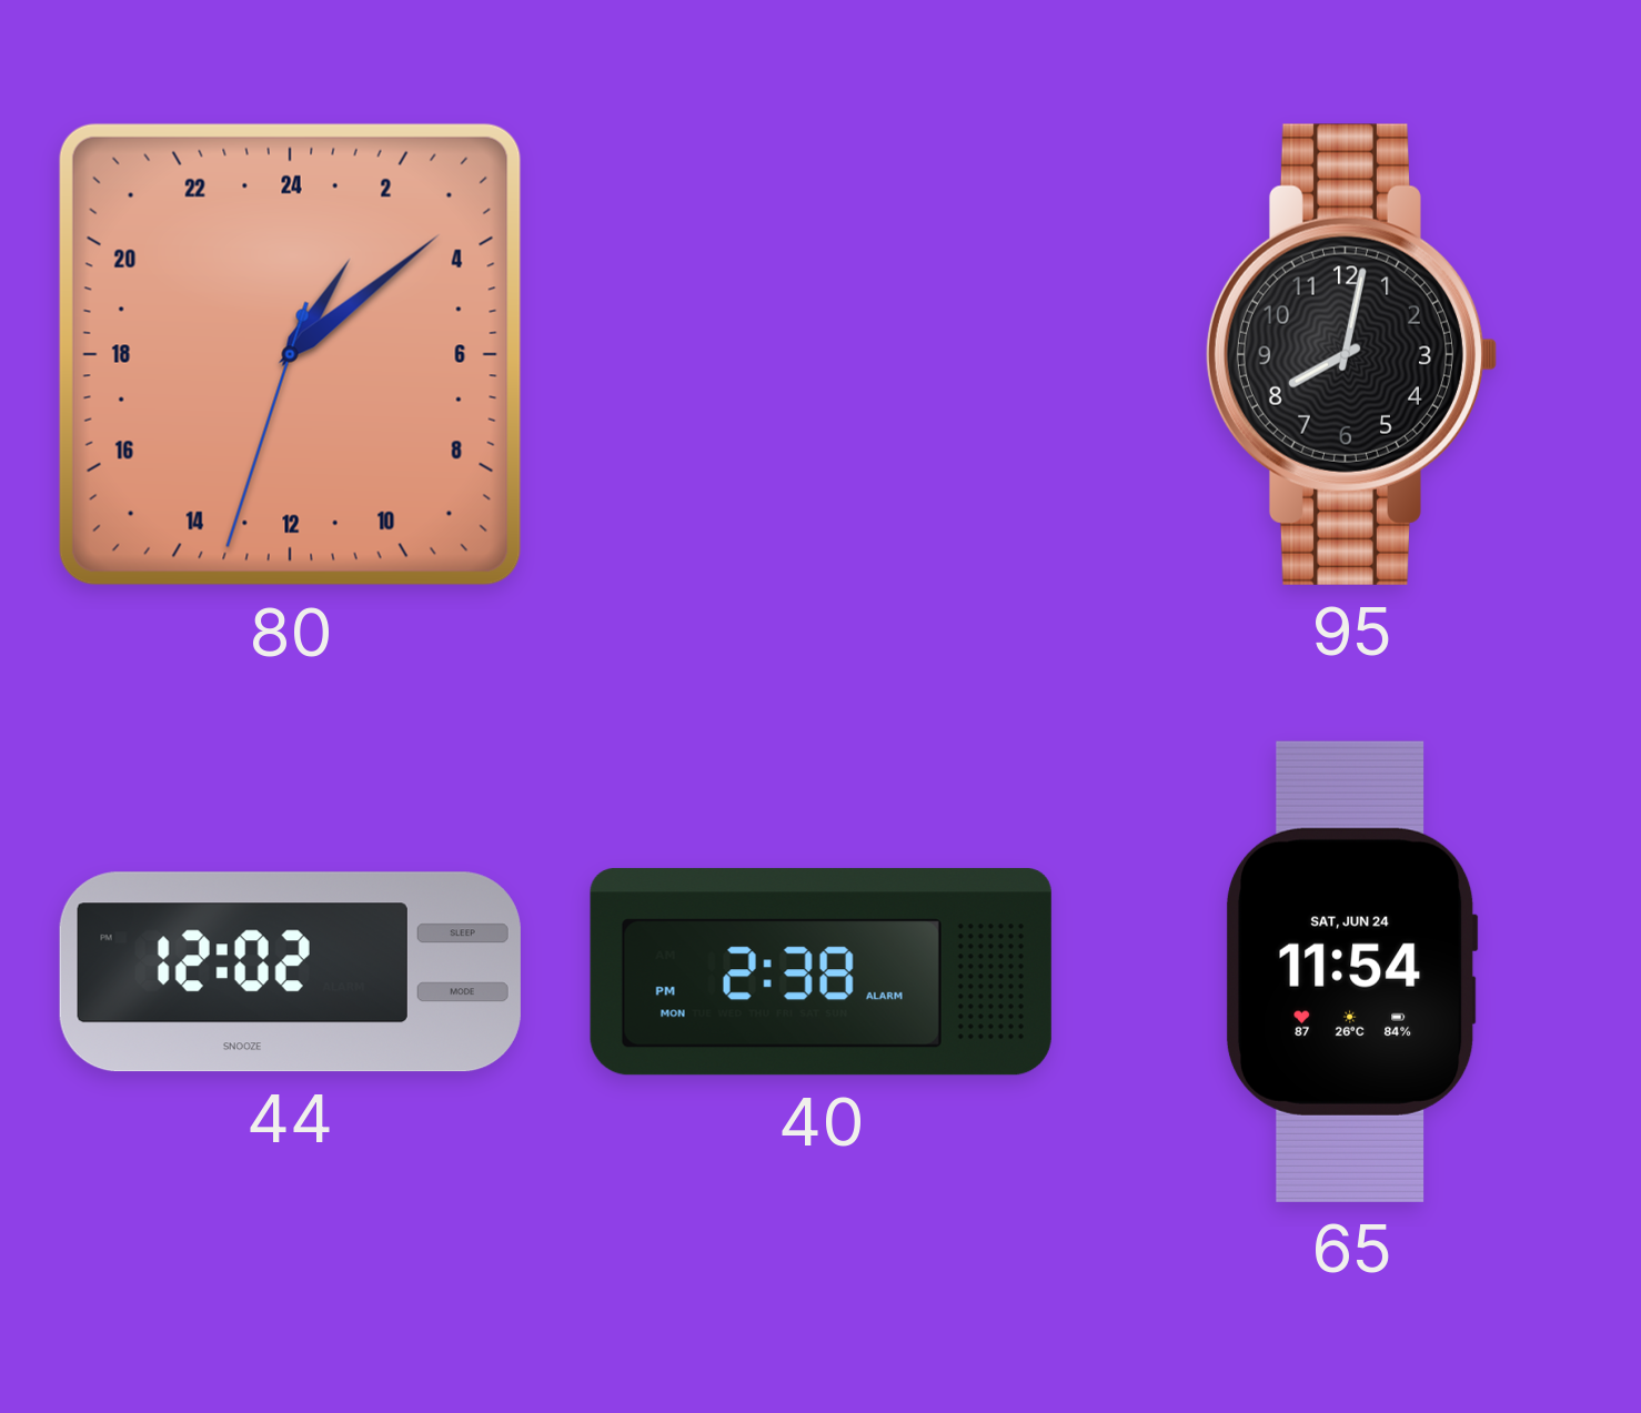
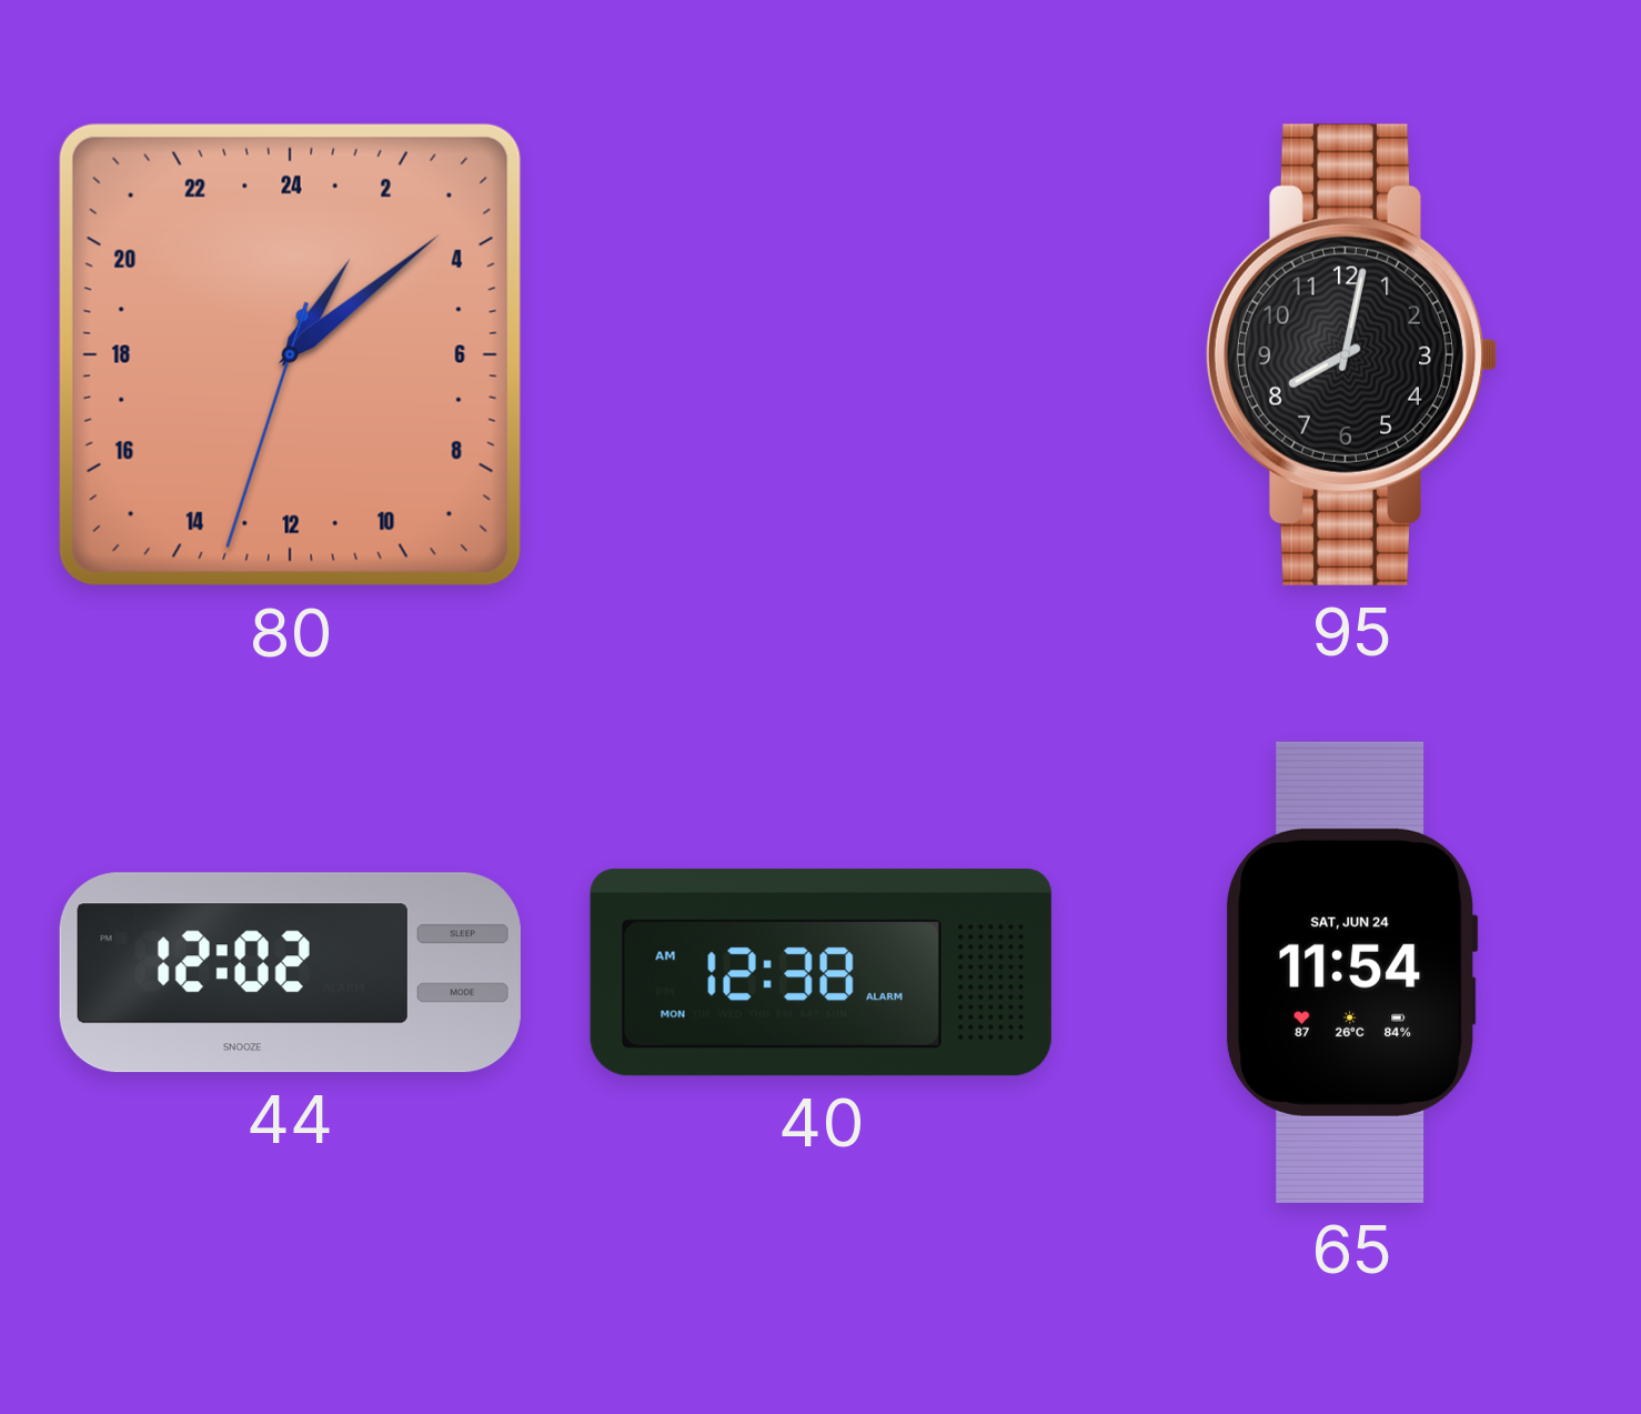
40: 2:38 -> 12:38
